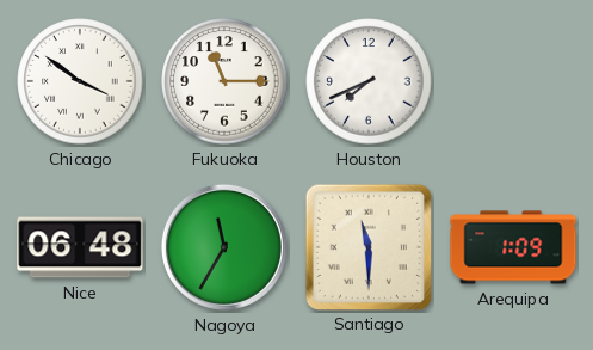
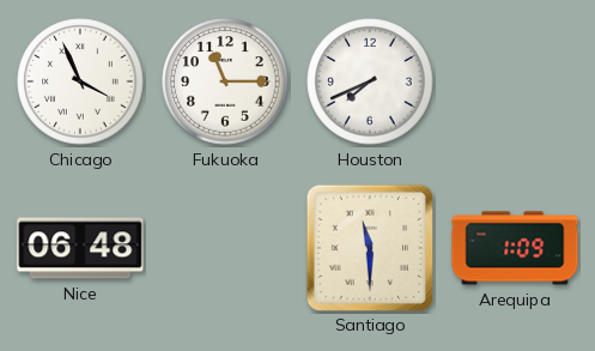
Chicago: 3:51 -> 3:56
Nagoya: 11:35 -> none
